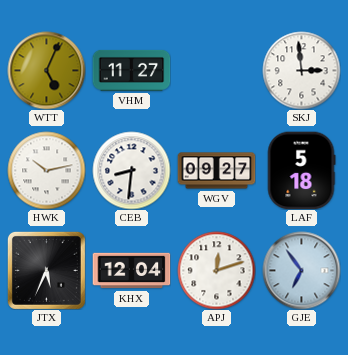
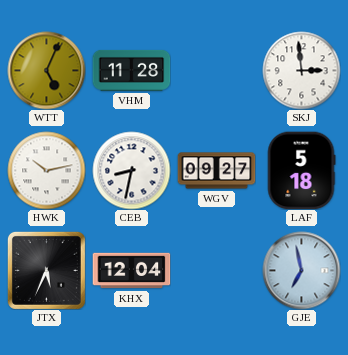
VHM: 11:27 -> 11:28
CEB: 8:31 -> 8:32
APJ: 12:12 -> none
GJE: 6:54 -> 6:58
